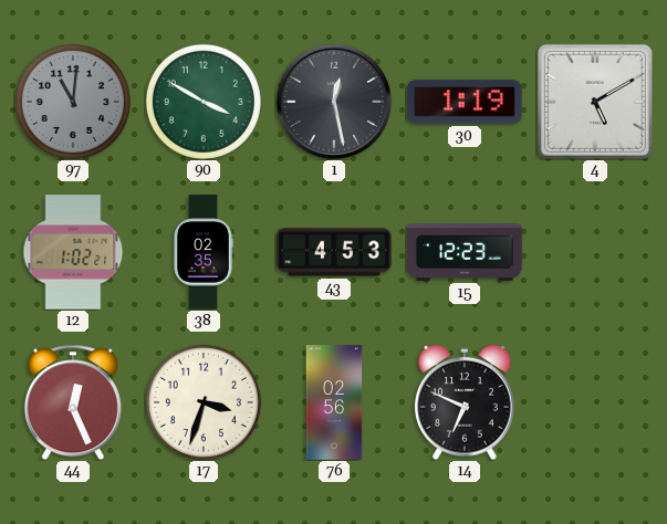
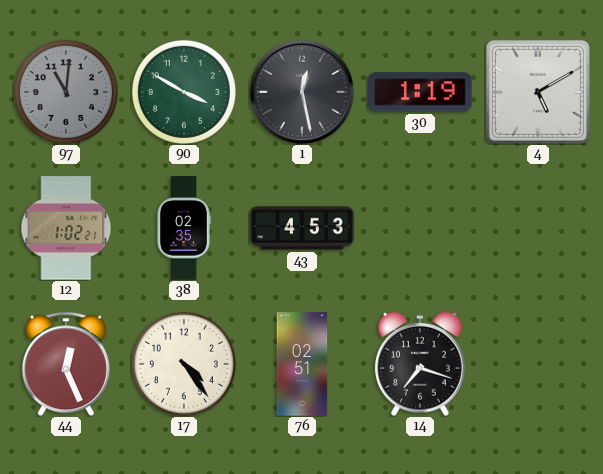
15: 12:23 -> none
17: 3:33 -> 4:24
76: 02:56 -> 02:51
14: 6:49 -> 7:18
